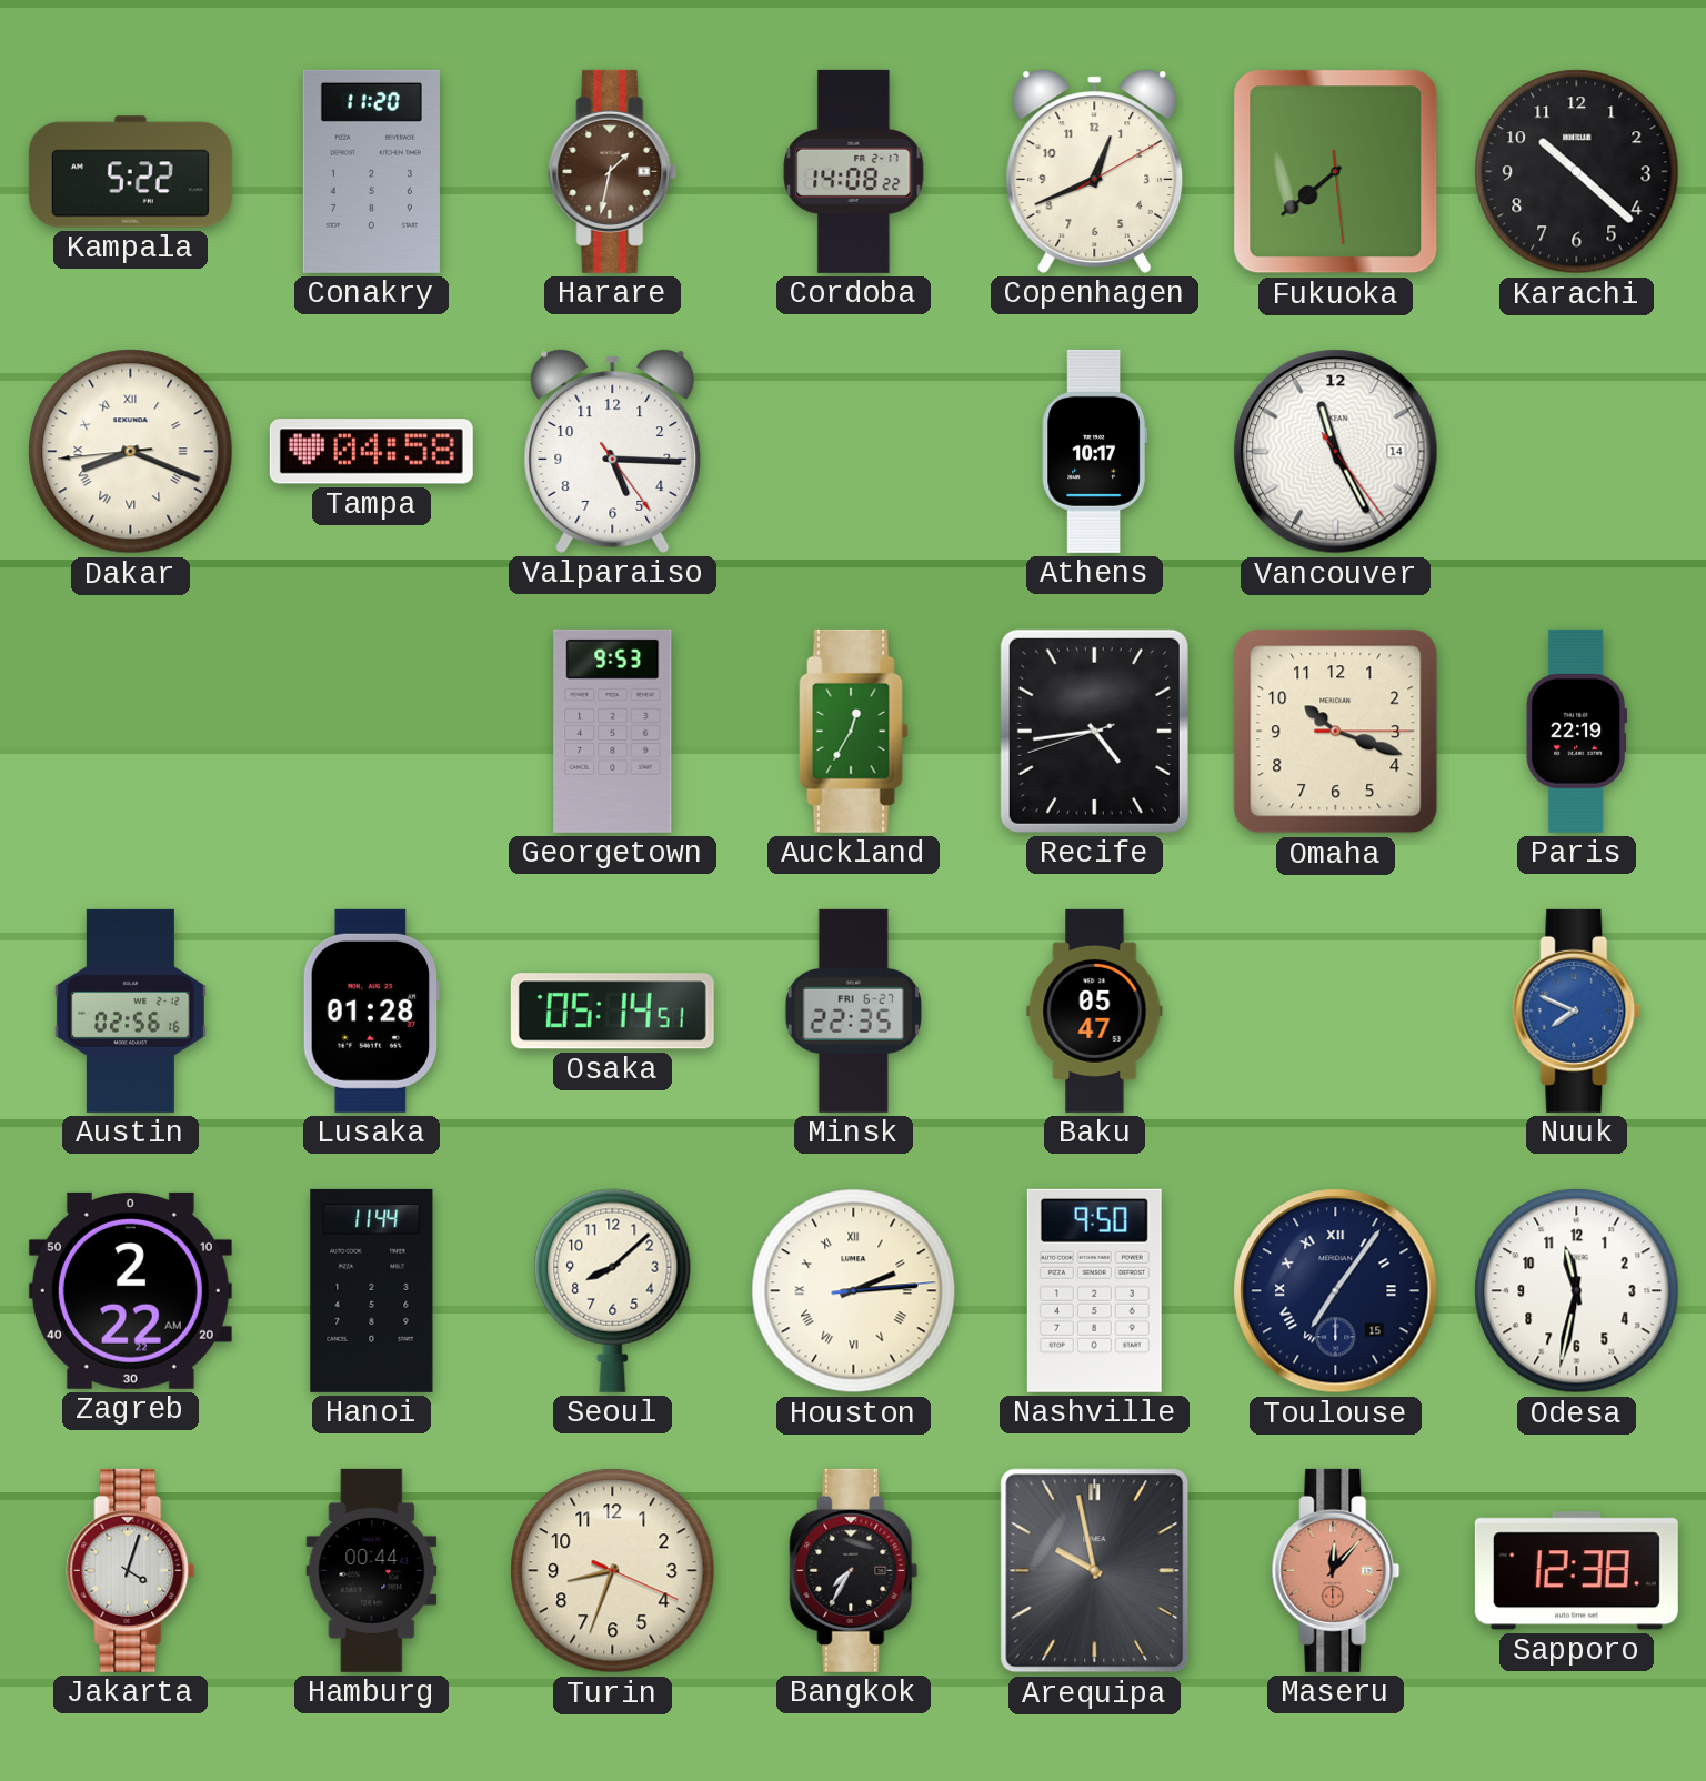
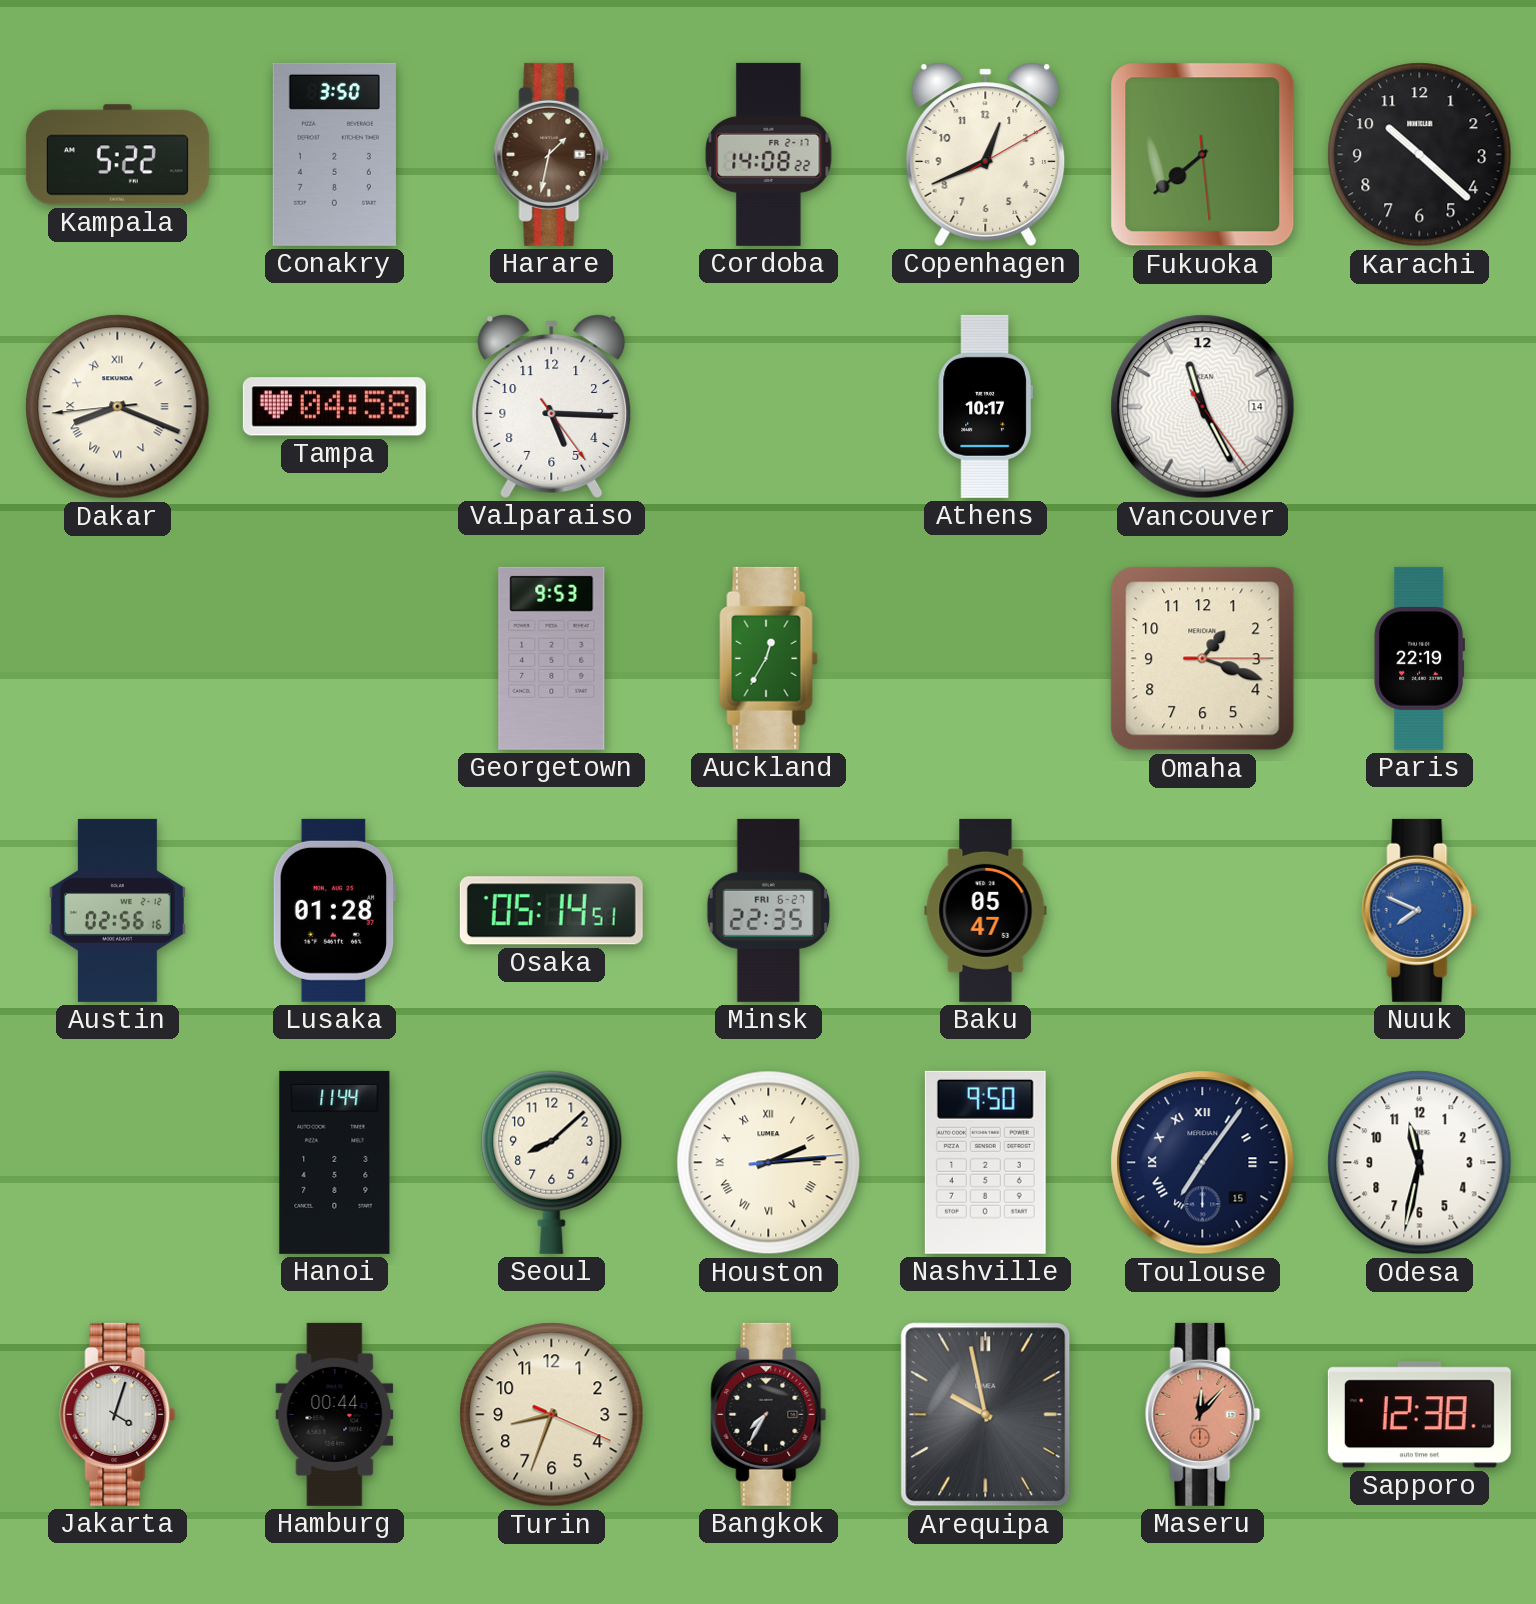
Conakry: 11:20 -> 3:50
Recife: 4:43 -> none
Omaha: 10:18 -> 1:18
Zagreb: 2:22 -> none
